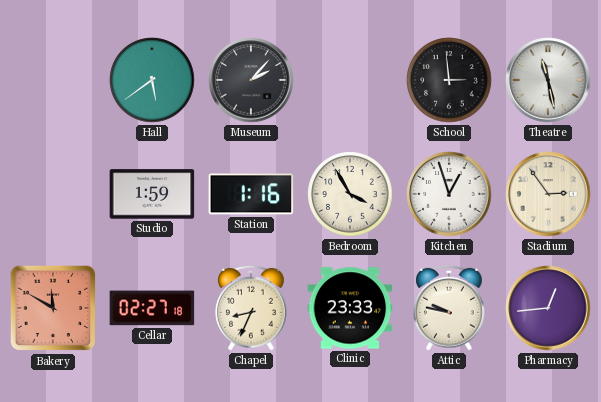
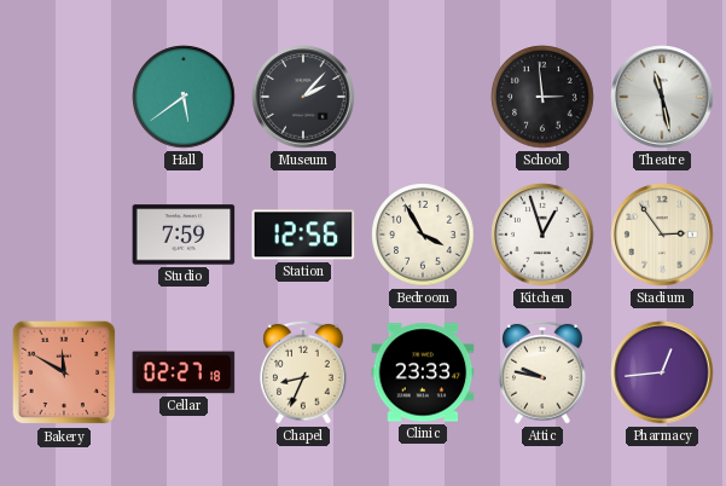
Studio: 1:59 -> 7:59
Station: 1:16 -> 12:56
